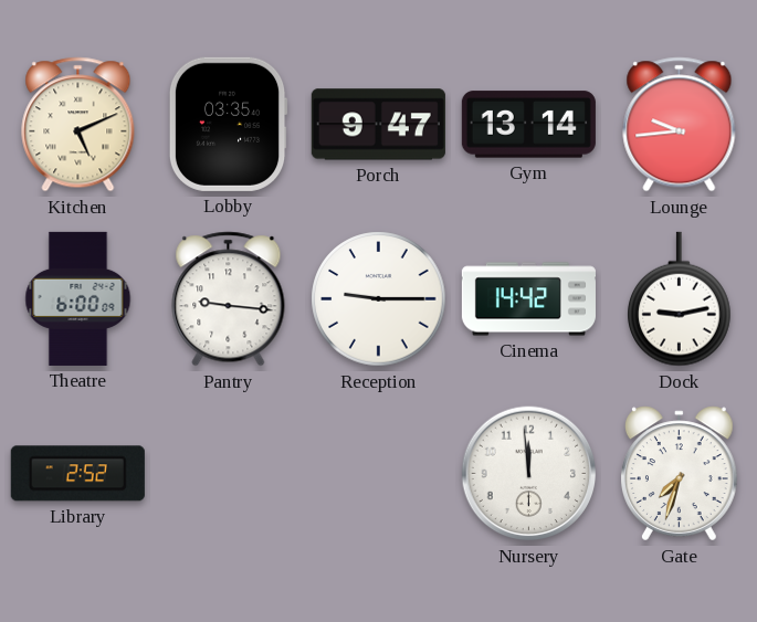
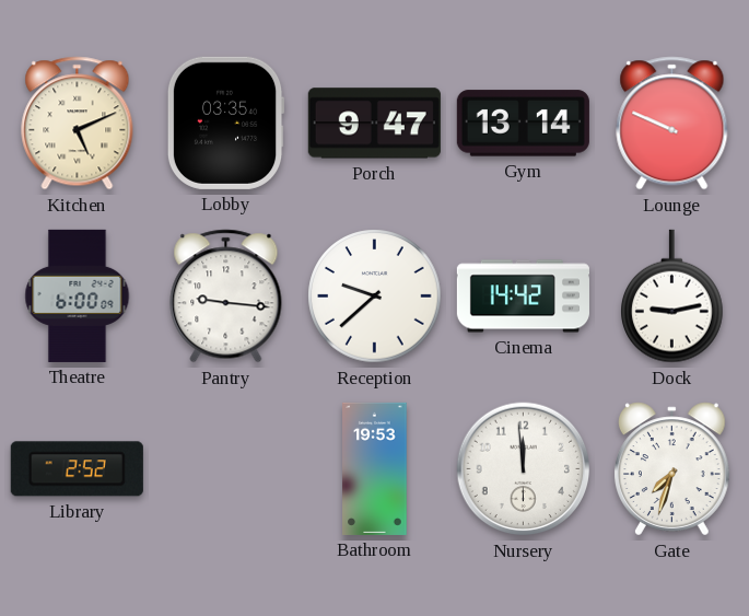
Lounge: 9:44 -> 9:49
Reception: 9:15 -> 9:38
Bathroom: none -> 19:53
